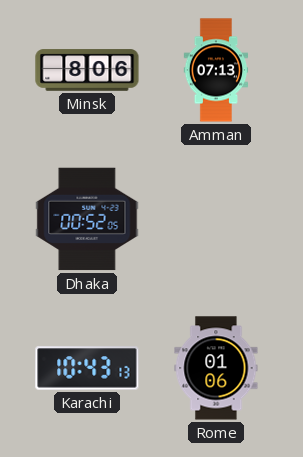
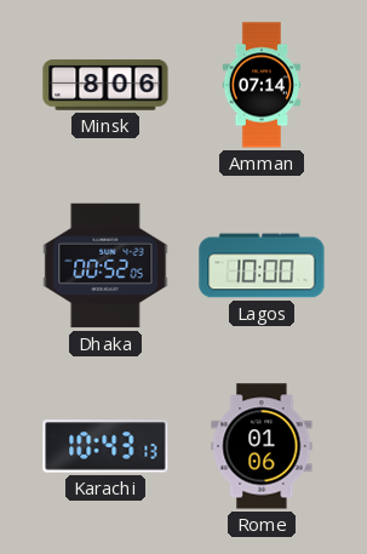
Amman: 07:13 -> 07:14
Lagos: none -> 10:00
